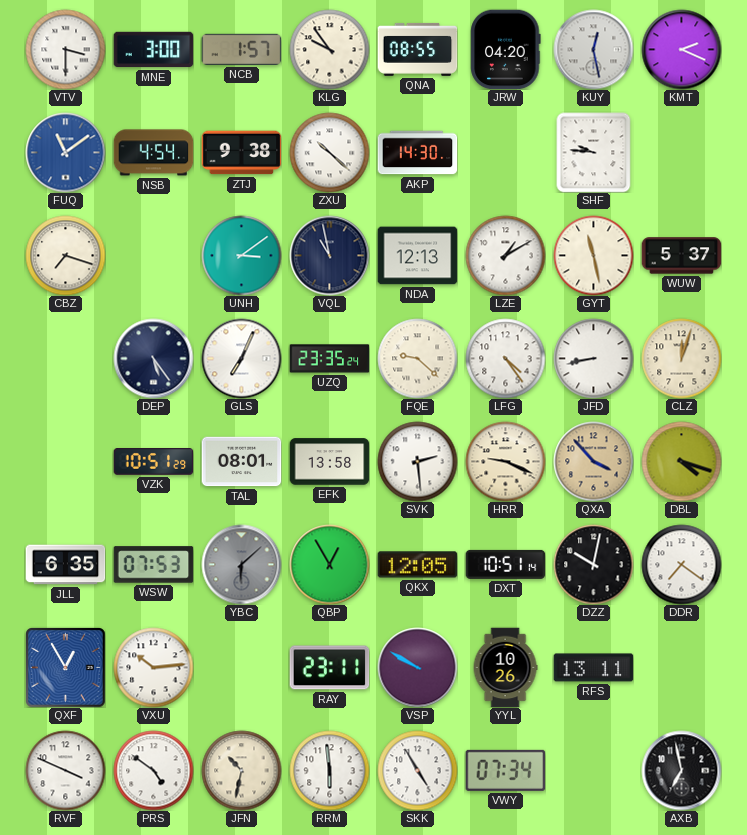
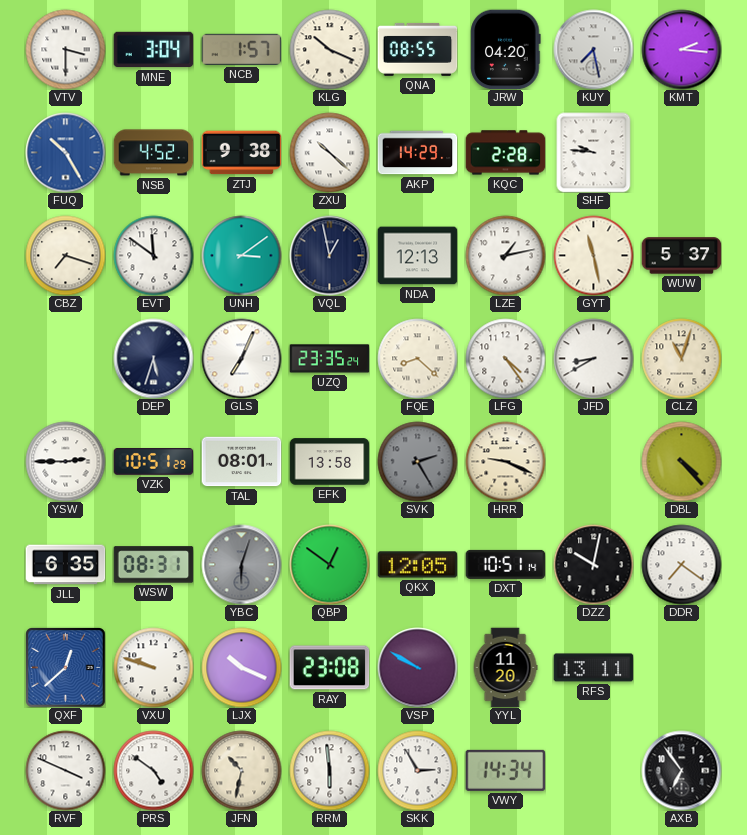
MNE: 3:00 -> 3:04
KLG: 9:54 -> 10:19
KUY: 12:28 -> 7:28
KMT: 2:19 -> 2:16
FUQ: 11:09 -> 10:25
NSB: 4:54 -> 4:52
AKP: 14:30 -> 14:29
KQC: none -> 2:28
EVT: none -> 11:51
VQL: 10:58 -> 12:58
LZE: 1:10 -> 1:13
DEP: 5:24 -> 5:33
FQE: 9:22 -> 8:22
JFD: 8:43 -> 8:40
CLZ: 12:03 -> 11:03
YSW: none -> 2:45
SVK: 2:29 -> 2:25
SVK dial: white -> grey
QXA: 3:53 -> none
DBL: 4:18 -> 4:23
WSW: 07:53 -> 08:31
YBC: 6:08 -> 6:03
QBP: 12:55 -> 12:51
QXF: 12:55 -> 12:38
VXU: 10:14 -> 9:48
LJX: none -> 10:19
RAY: 23:11 -> 23:08
YYL: 10:26 -> 11:20
SKK: 4:55 -> 2:55
VWY: 07:34 -> 14:34
AXB: 6:58 -> 6:54
